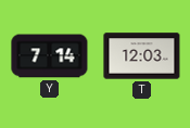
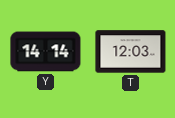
Y: 7:14 -> 14:14
